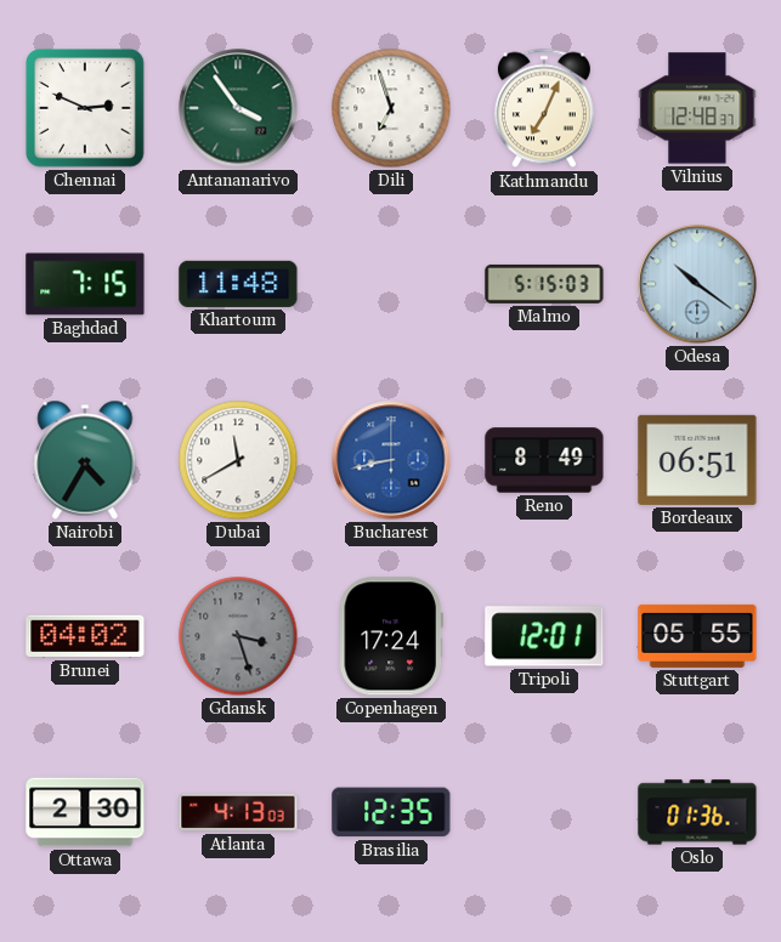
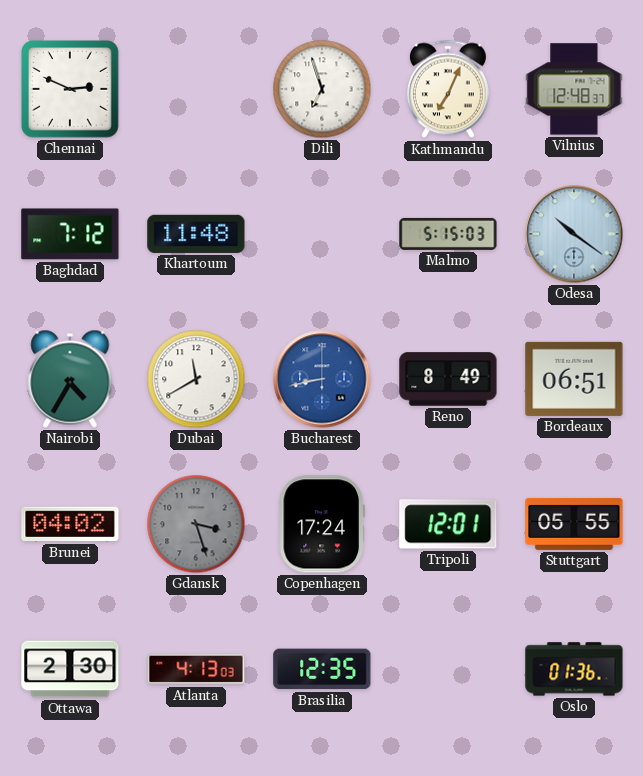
Antananarivo: 3:54 -> none
Baghdad: 7:15 -> 7:12
